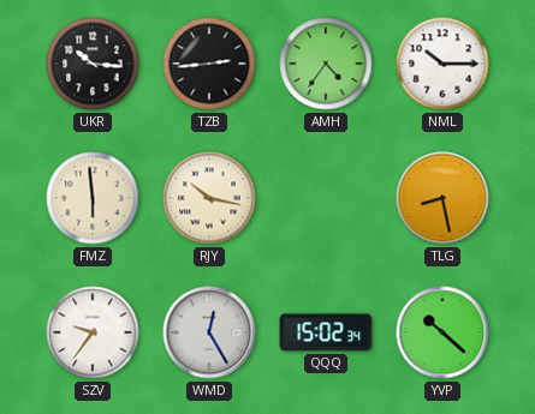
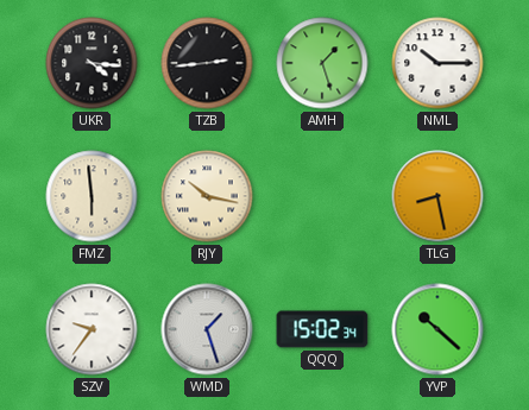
UKR: 10:16 -> 4:16
AMH: 4:36 -> 1:27
WMD: 12:25 -> 1:27
